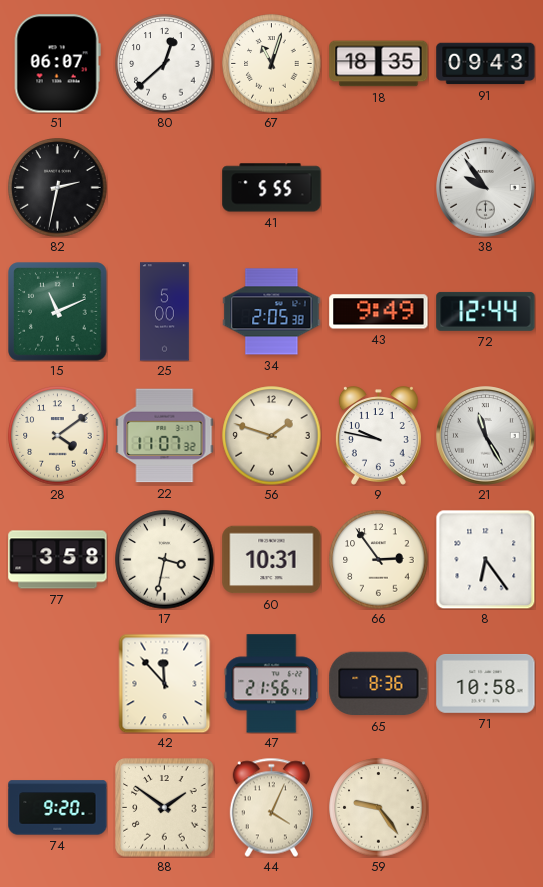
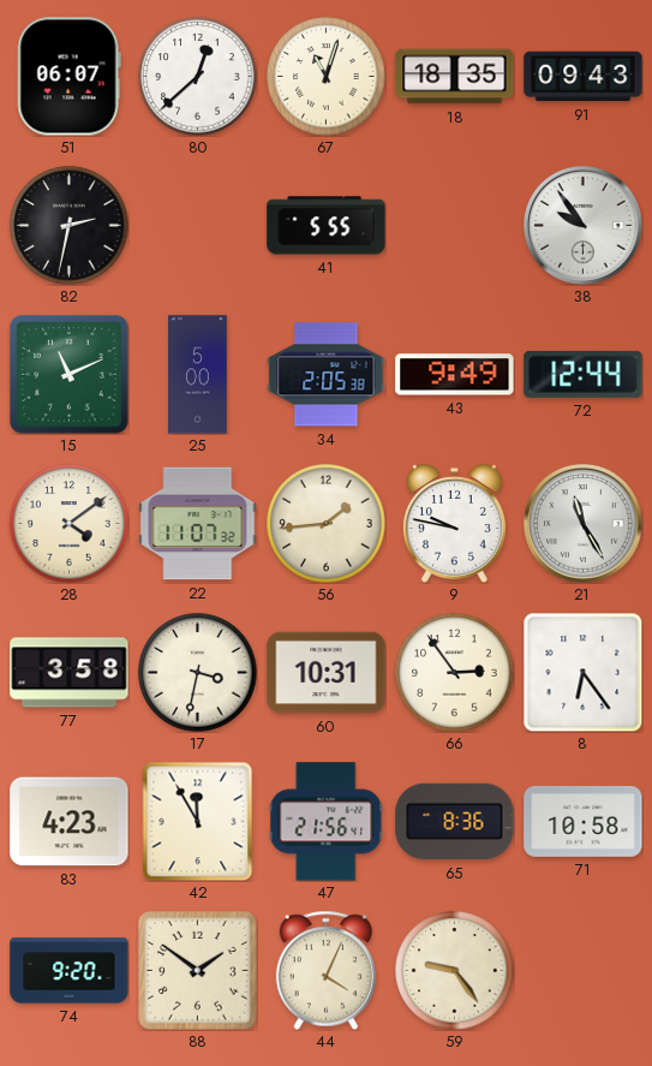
56: 1:48 -> 1:44
83: none -> 4:23
42: 11:53 -> 11:55
